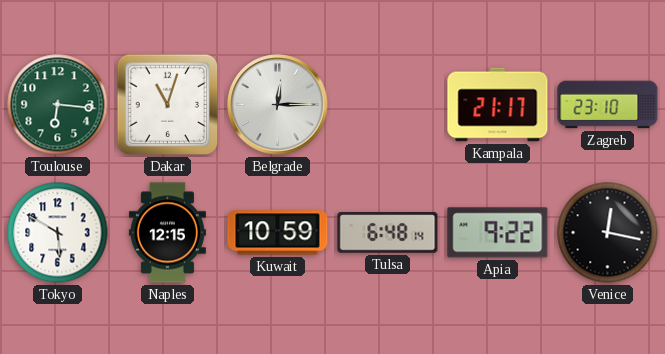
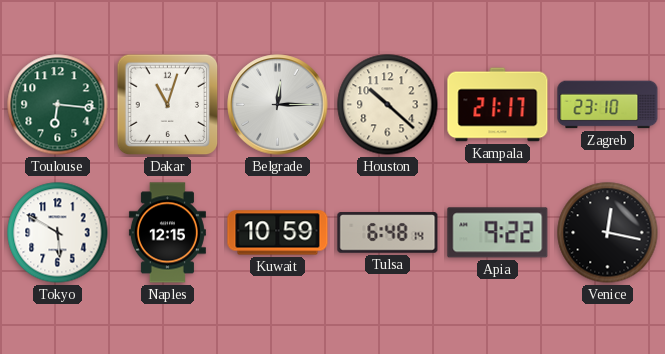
Houston: none -> 10:22
